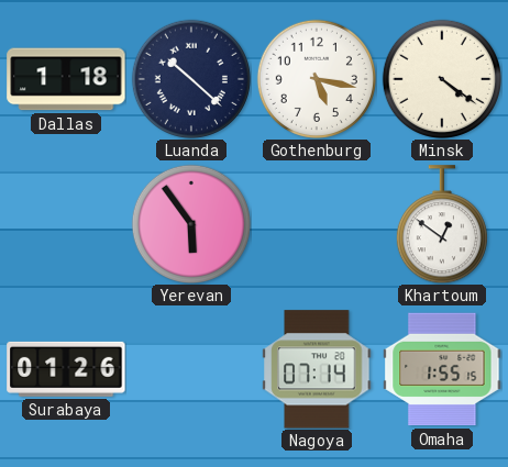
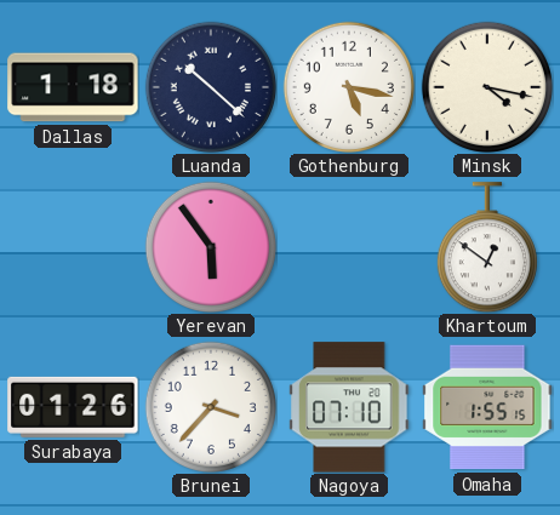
Minsk: 4:21 -> 4:17
Brunei: none -> 3:37
Nagoya: 07:14 -> 07:10
